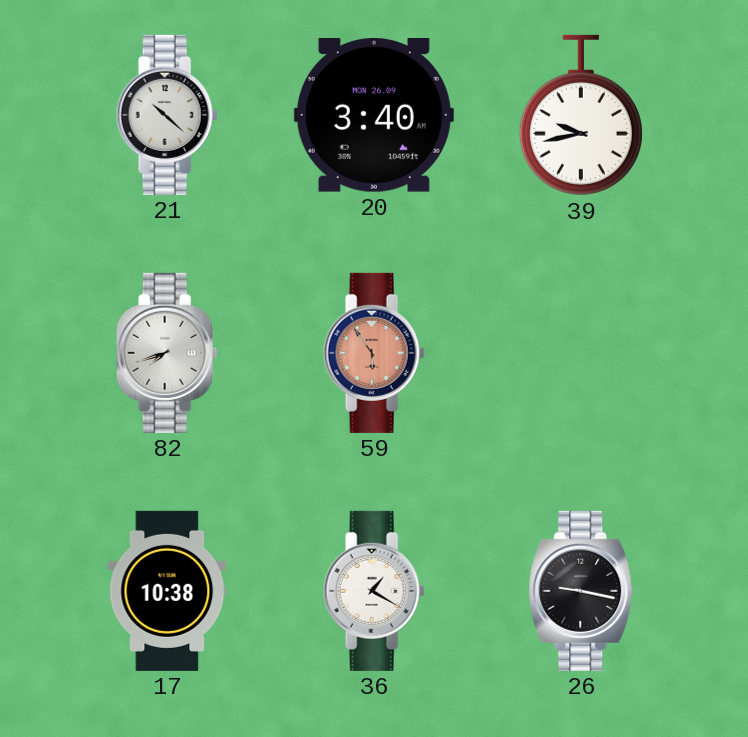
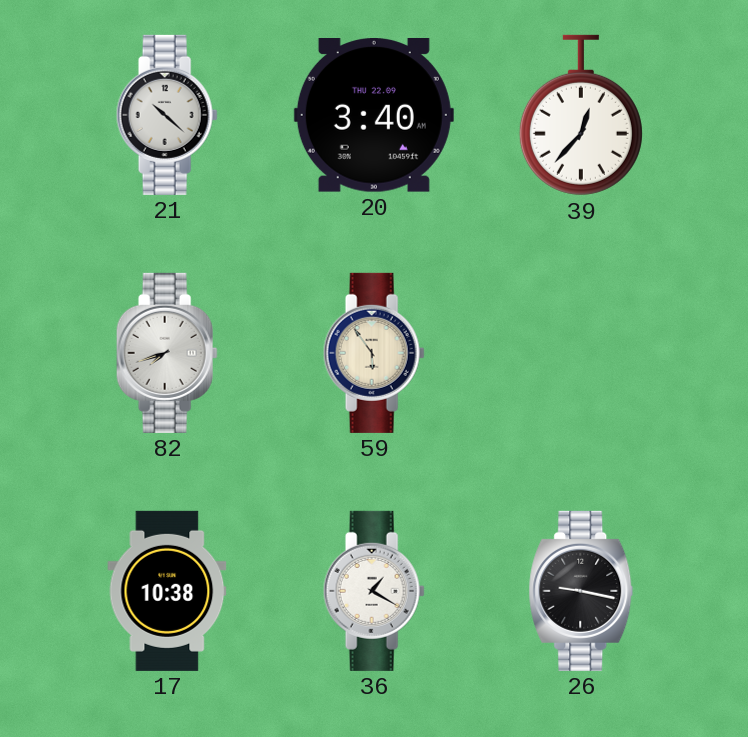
20 date: MON 26.09 -> THU 22.09
39: 9:43 -> 12:37
59 dial: salmon -> cream
